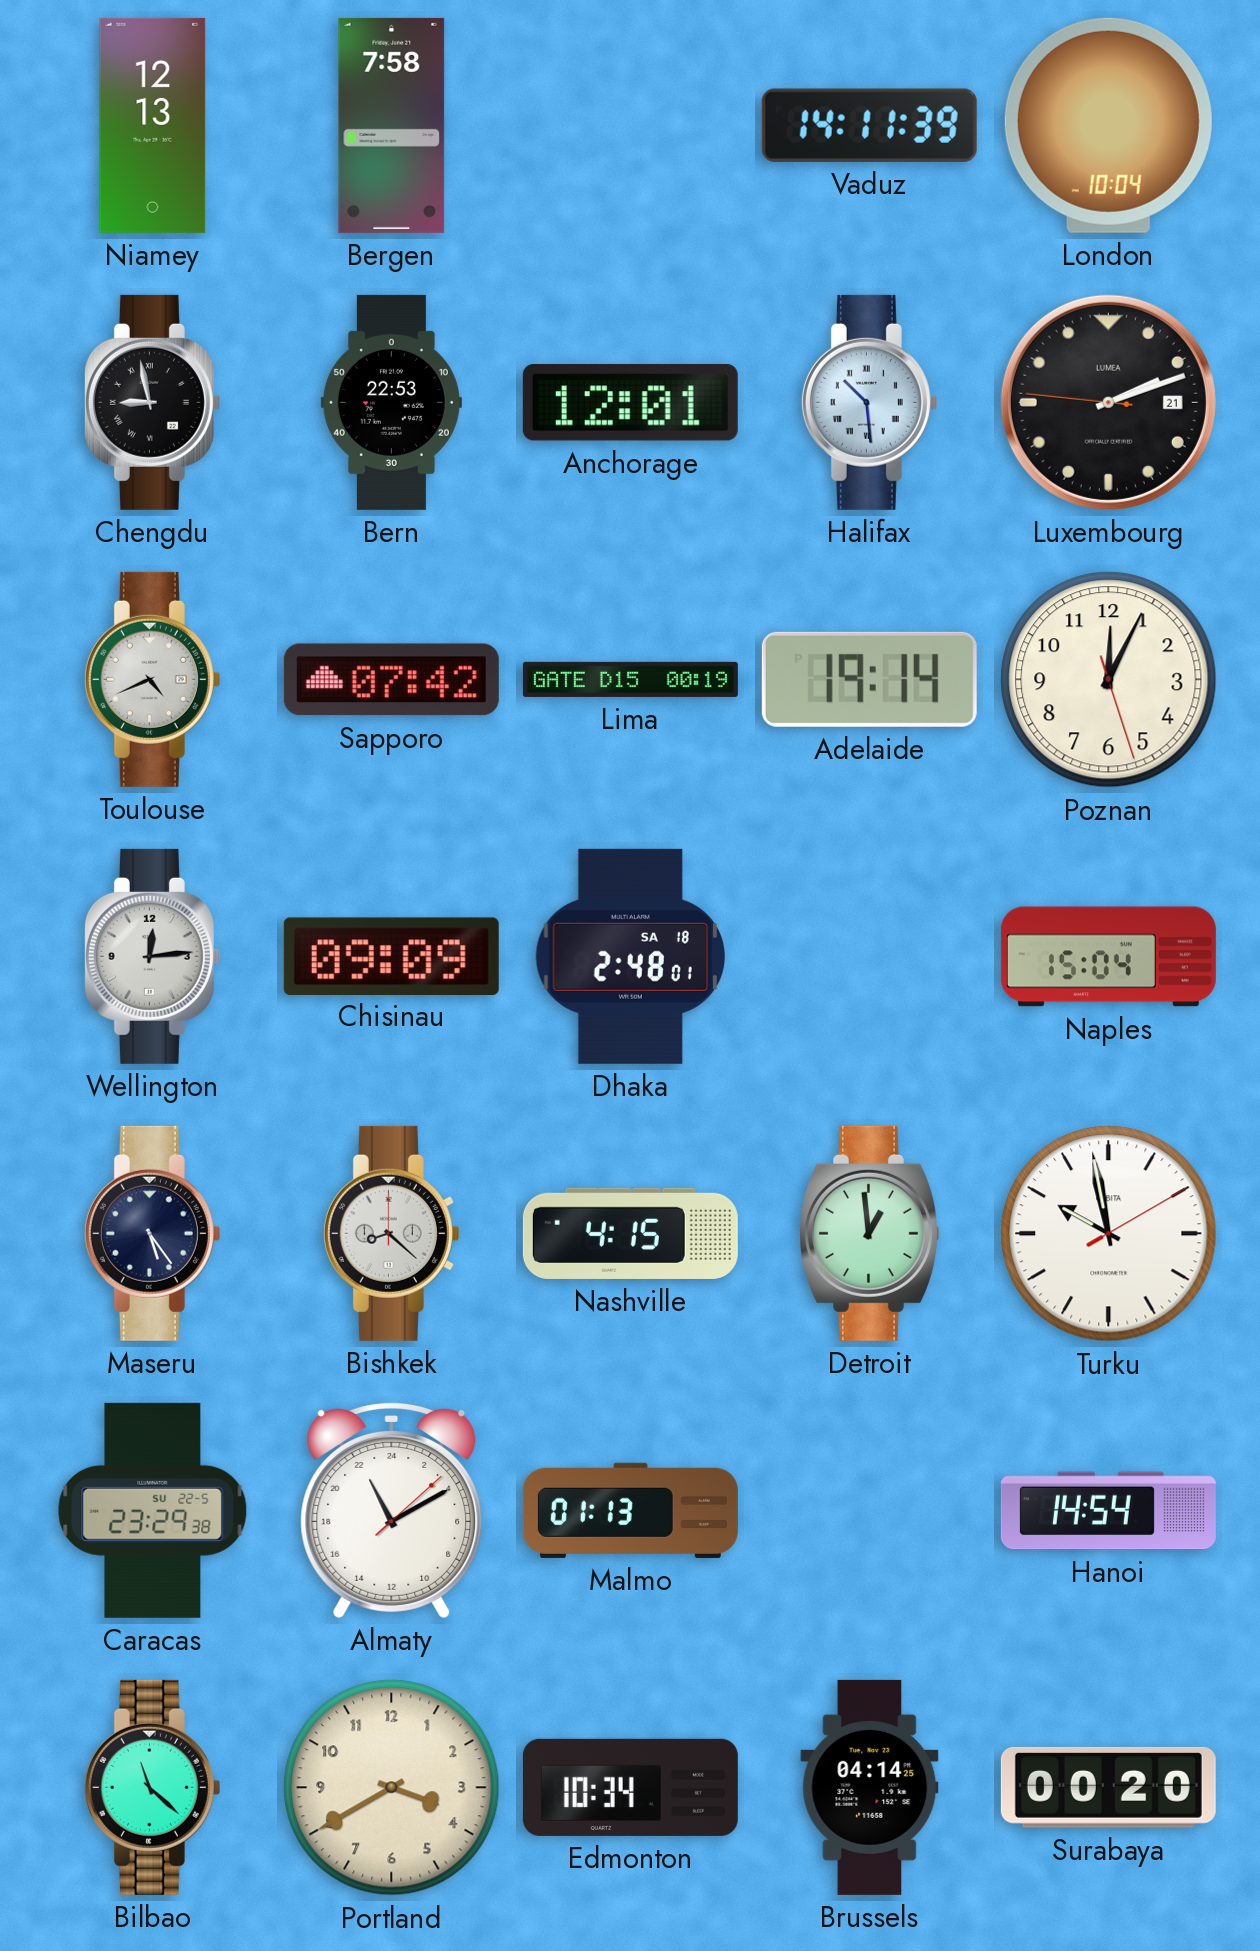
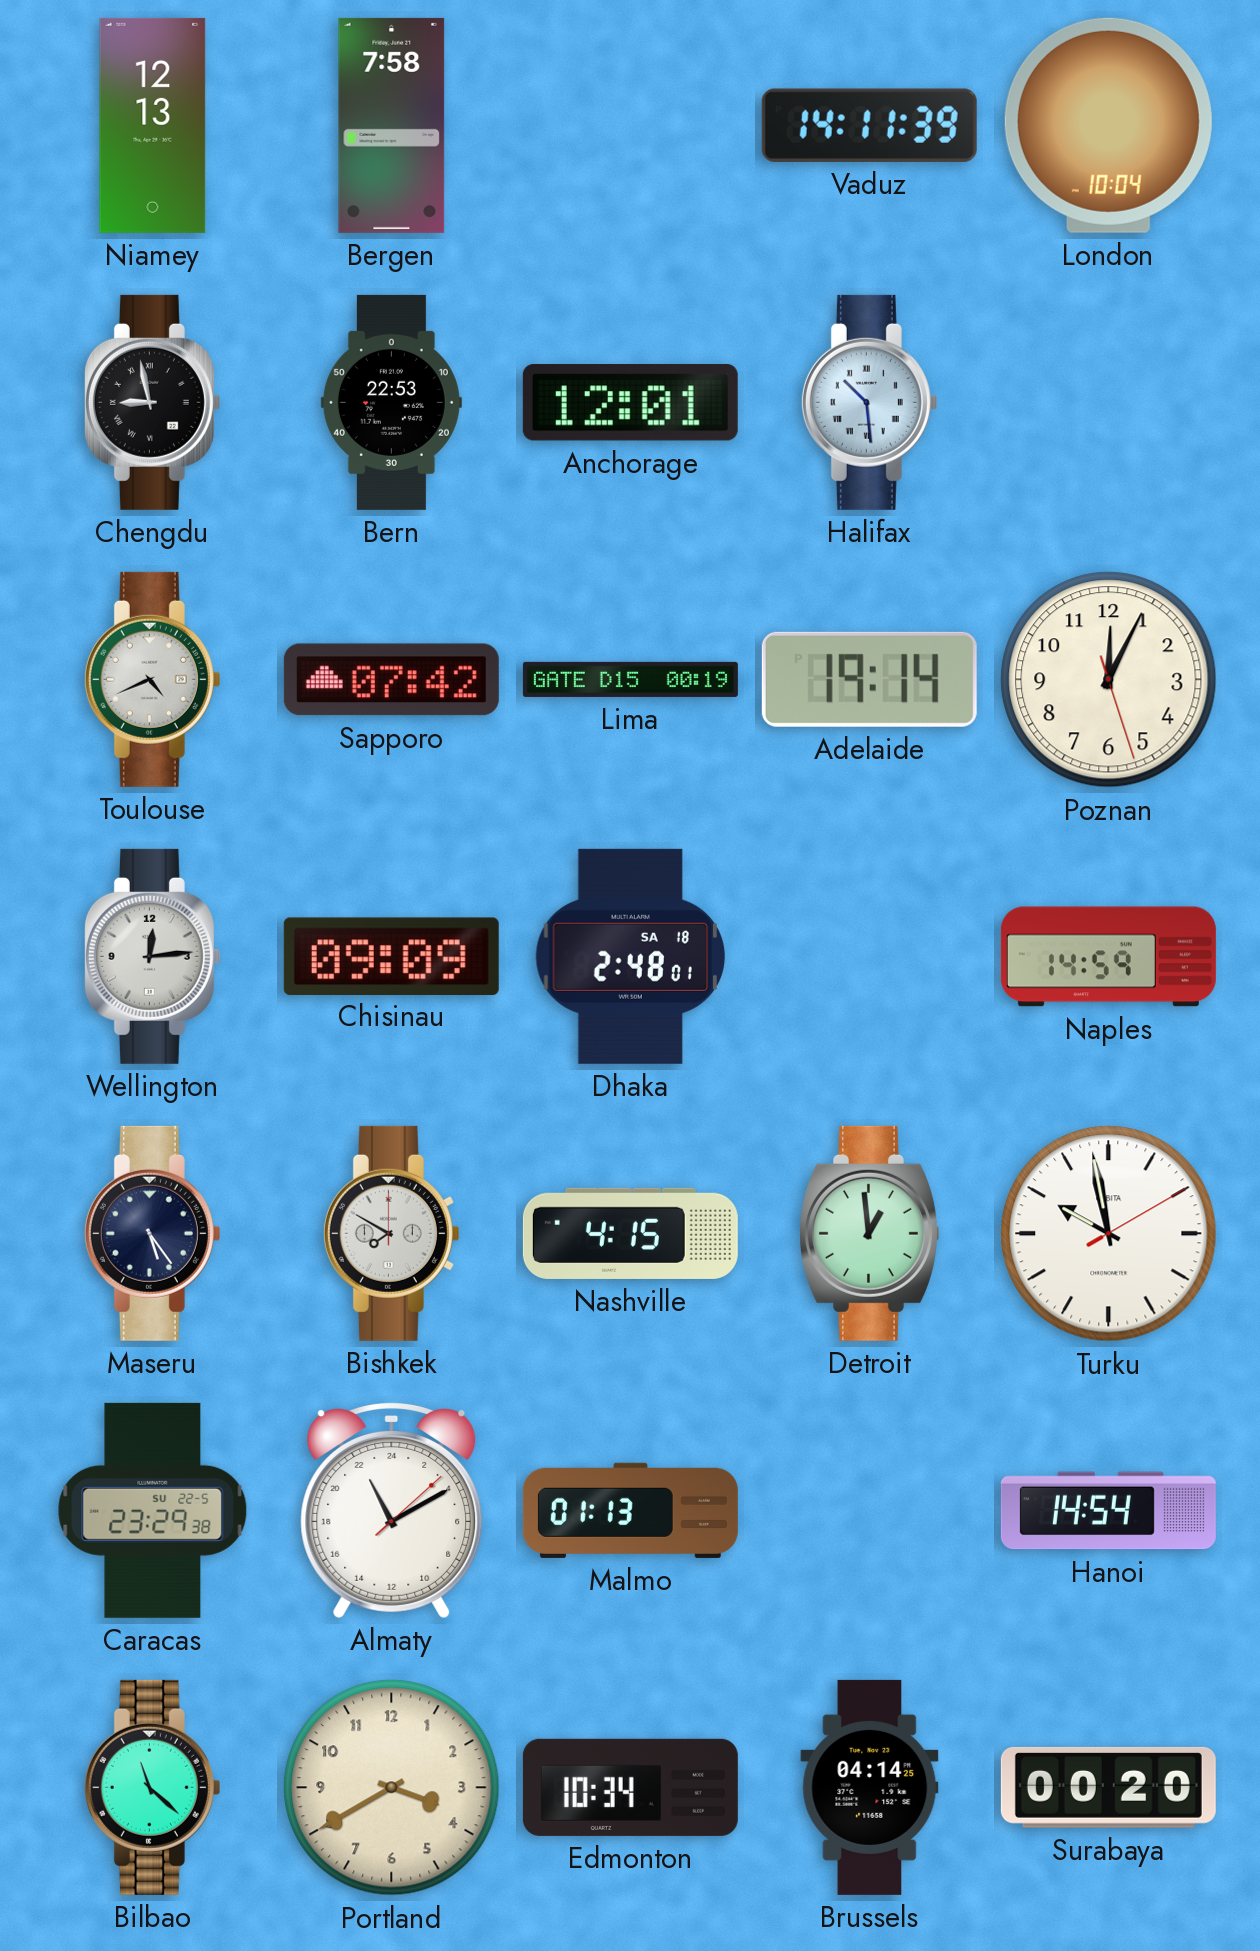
Luxembourg: 2:11 -> none
Naples: 15:04 -> 14:59
Bishkek: 8:22 -> 7:50
